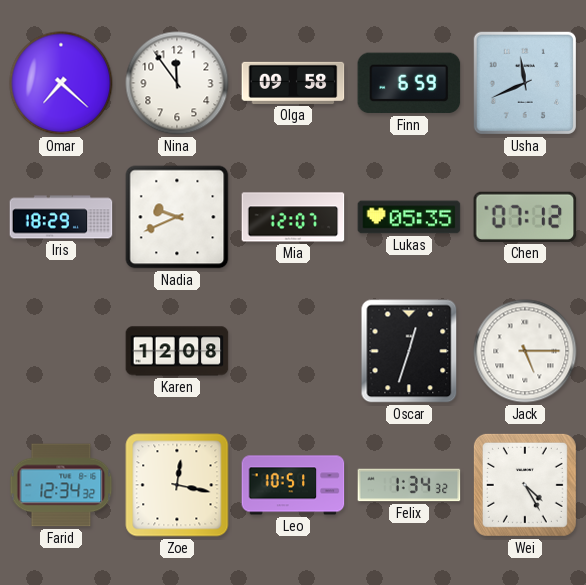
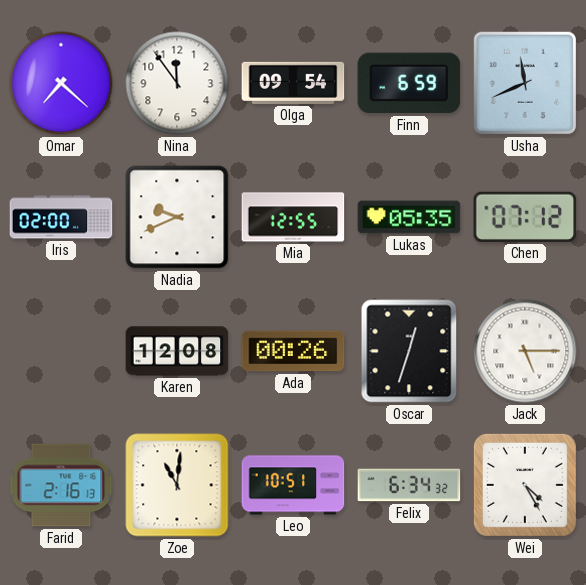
Olga: 09:58 -> 09:54
Iris: 18:29 -> 02:00
Mia: 12:07 -> 12:55
Ada: none -> 00:26
Farid: 12:34 -> 2:16
Zoe: 12:17 -> 11:01
Felix: 1:34 -> 6:34
